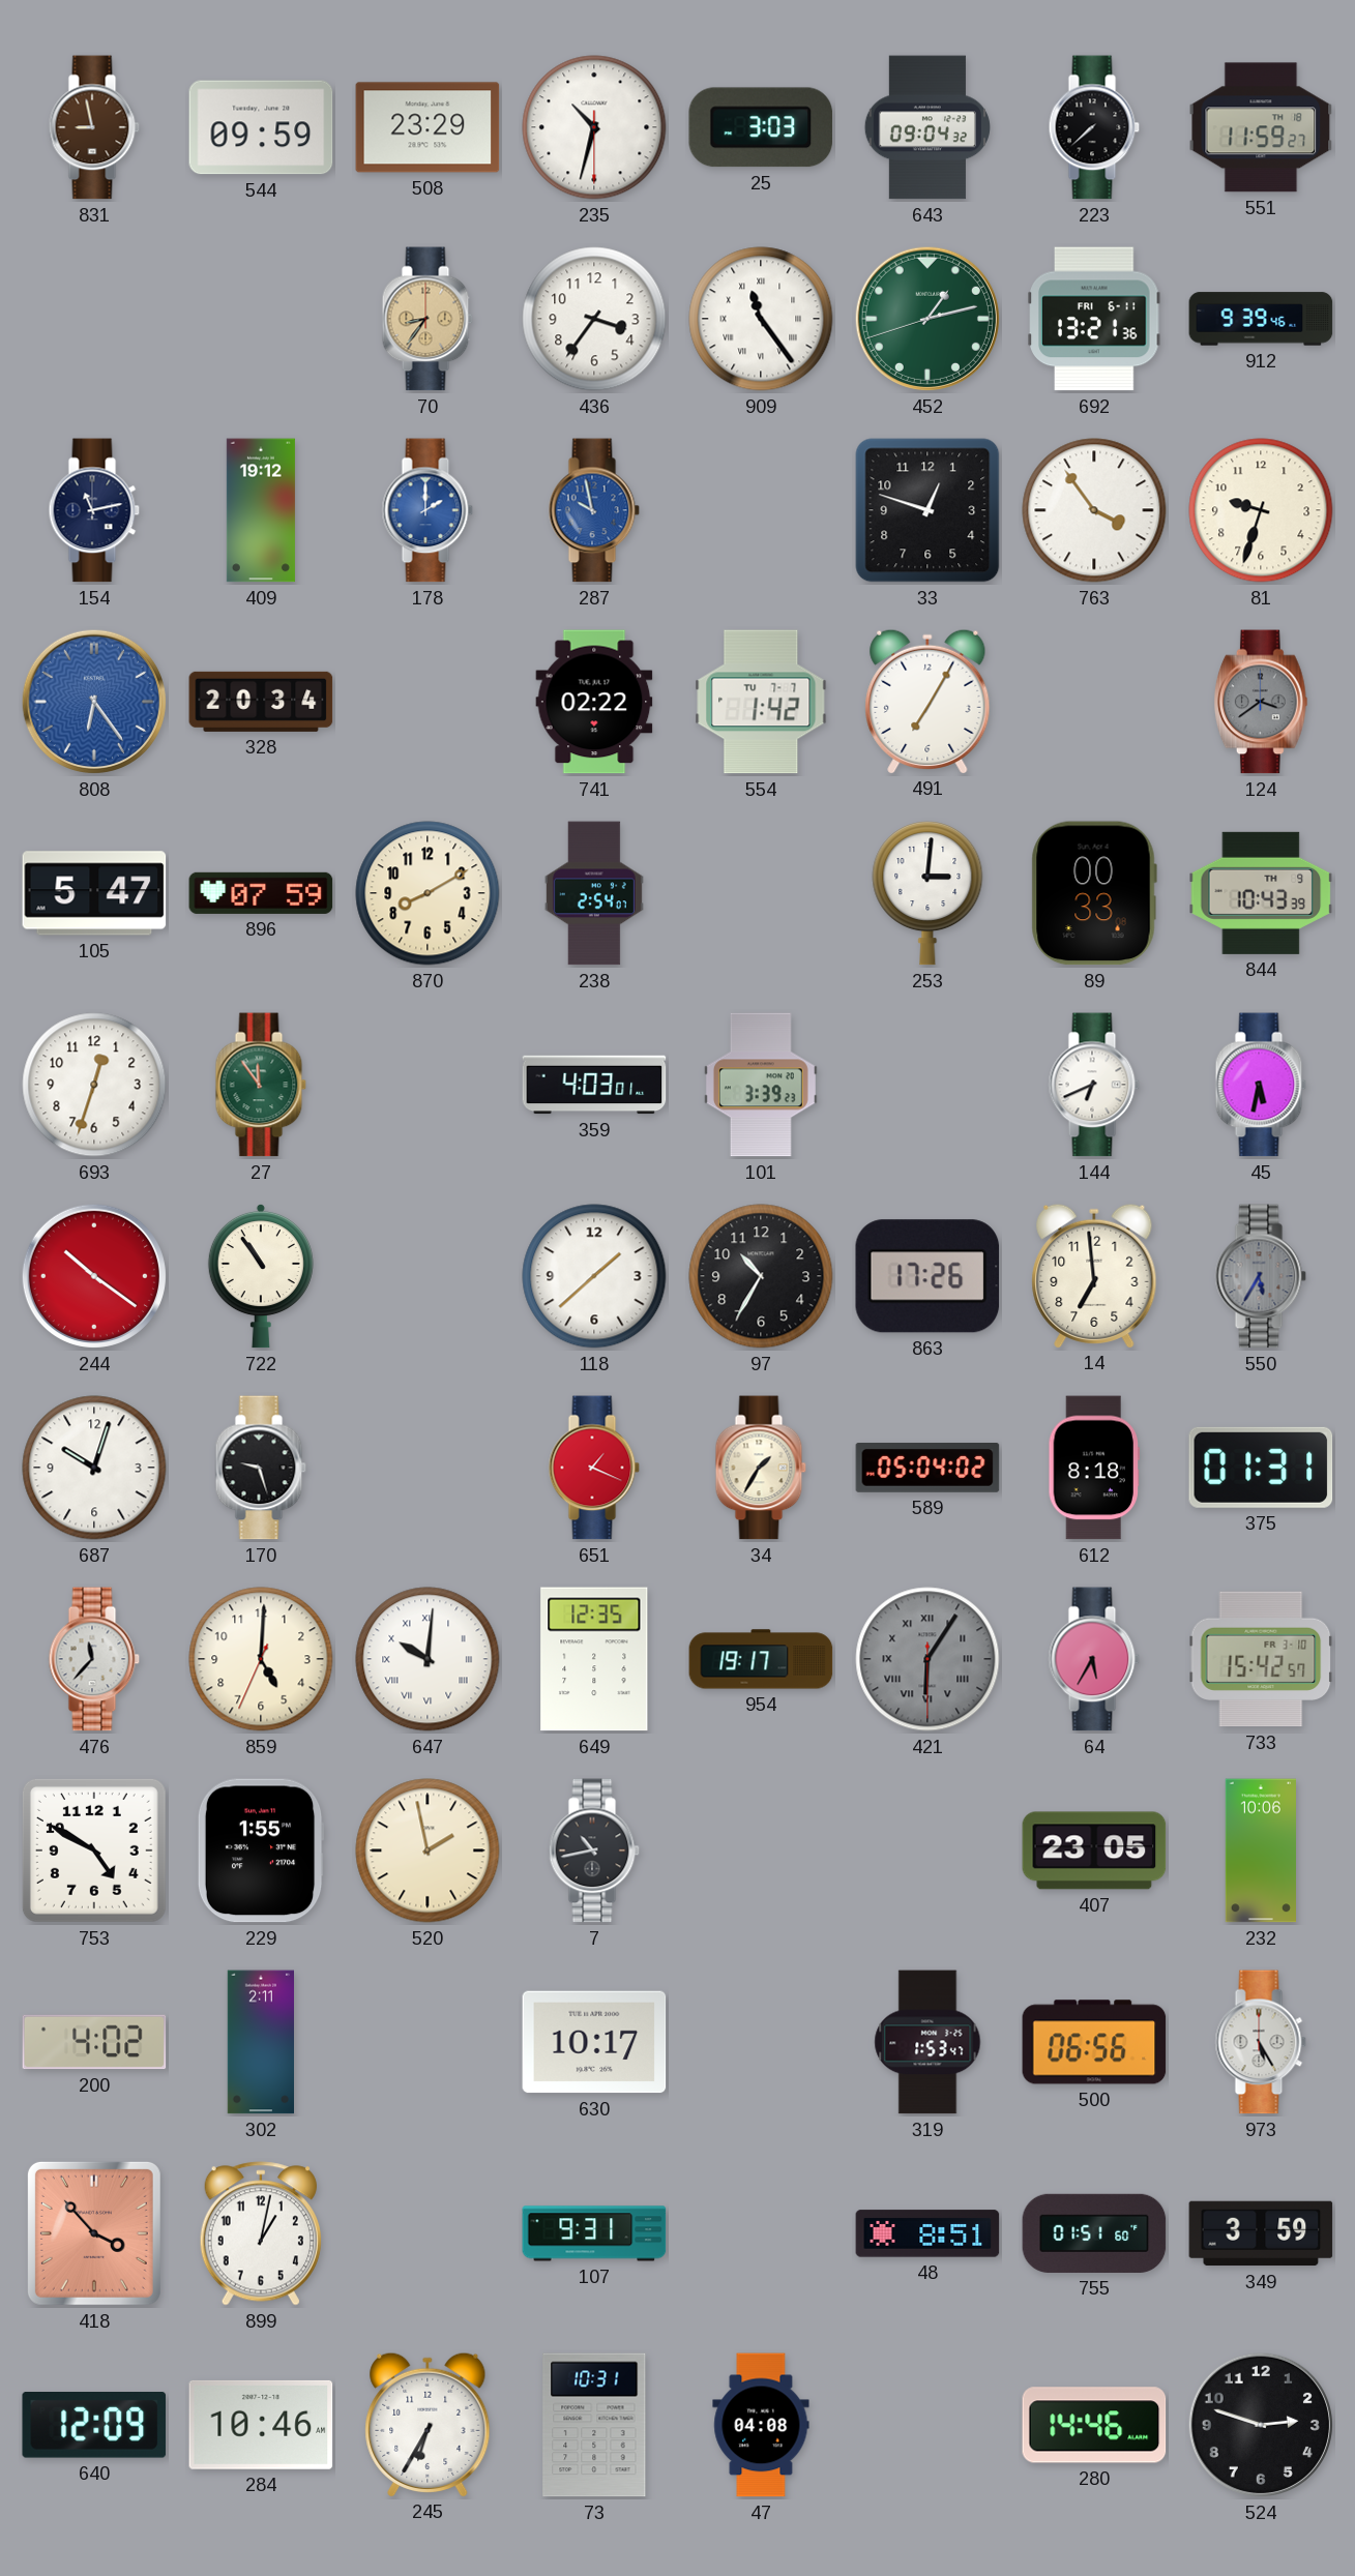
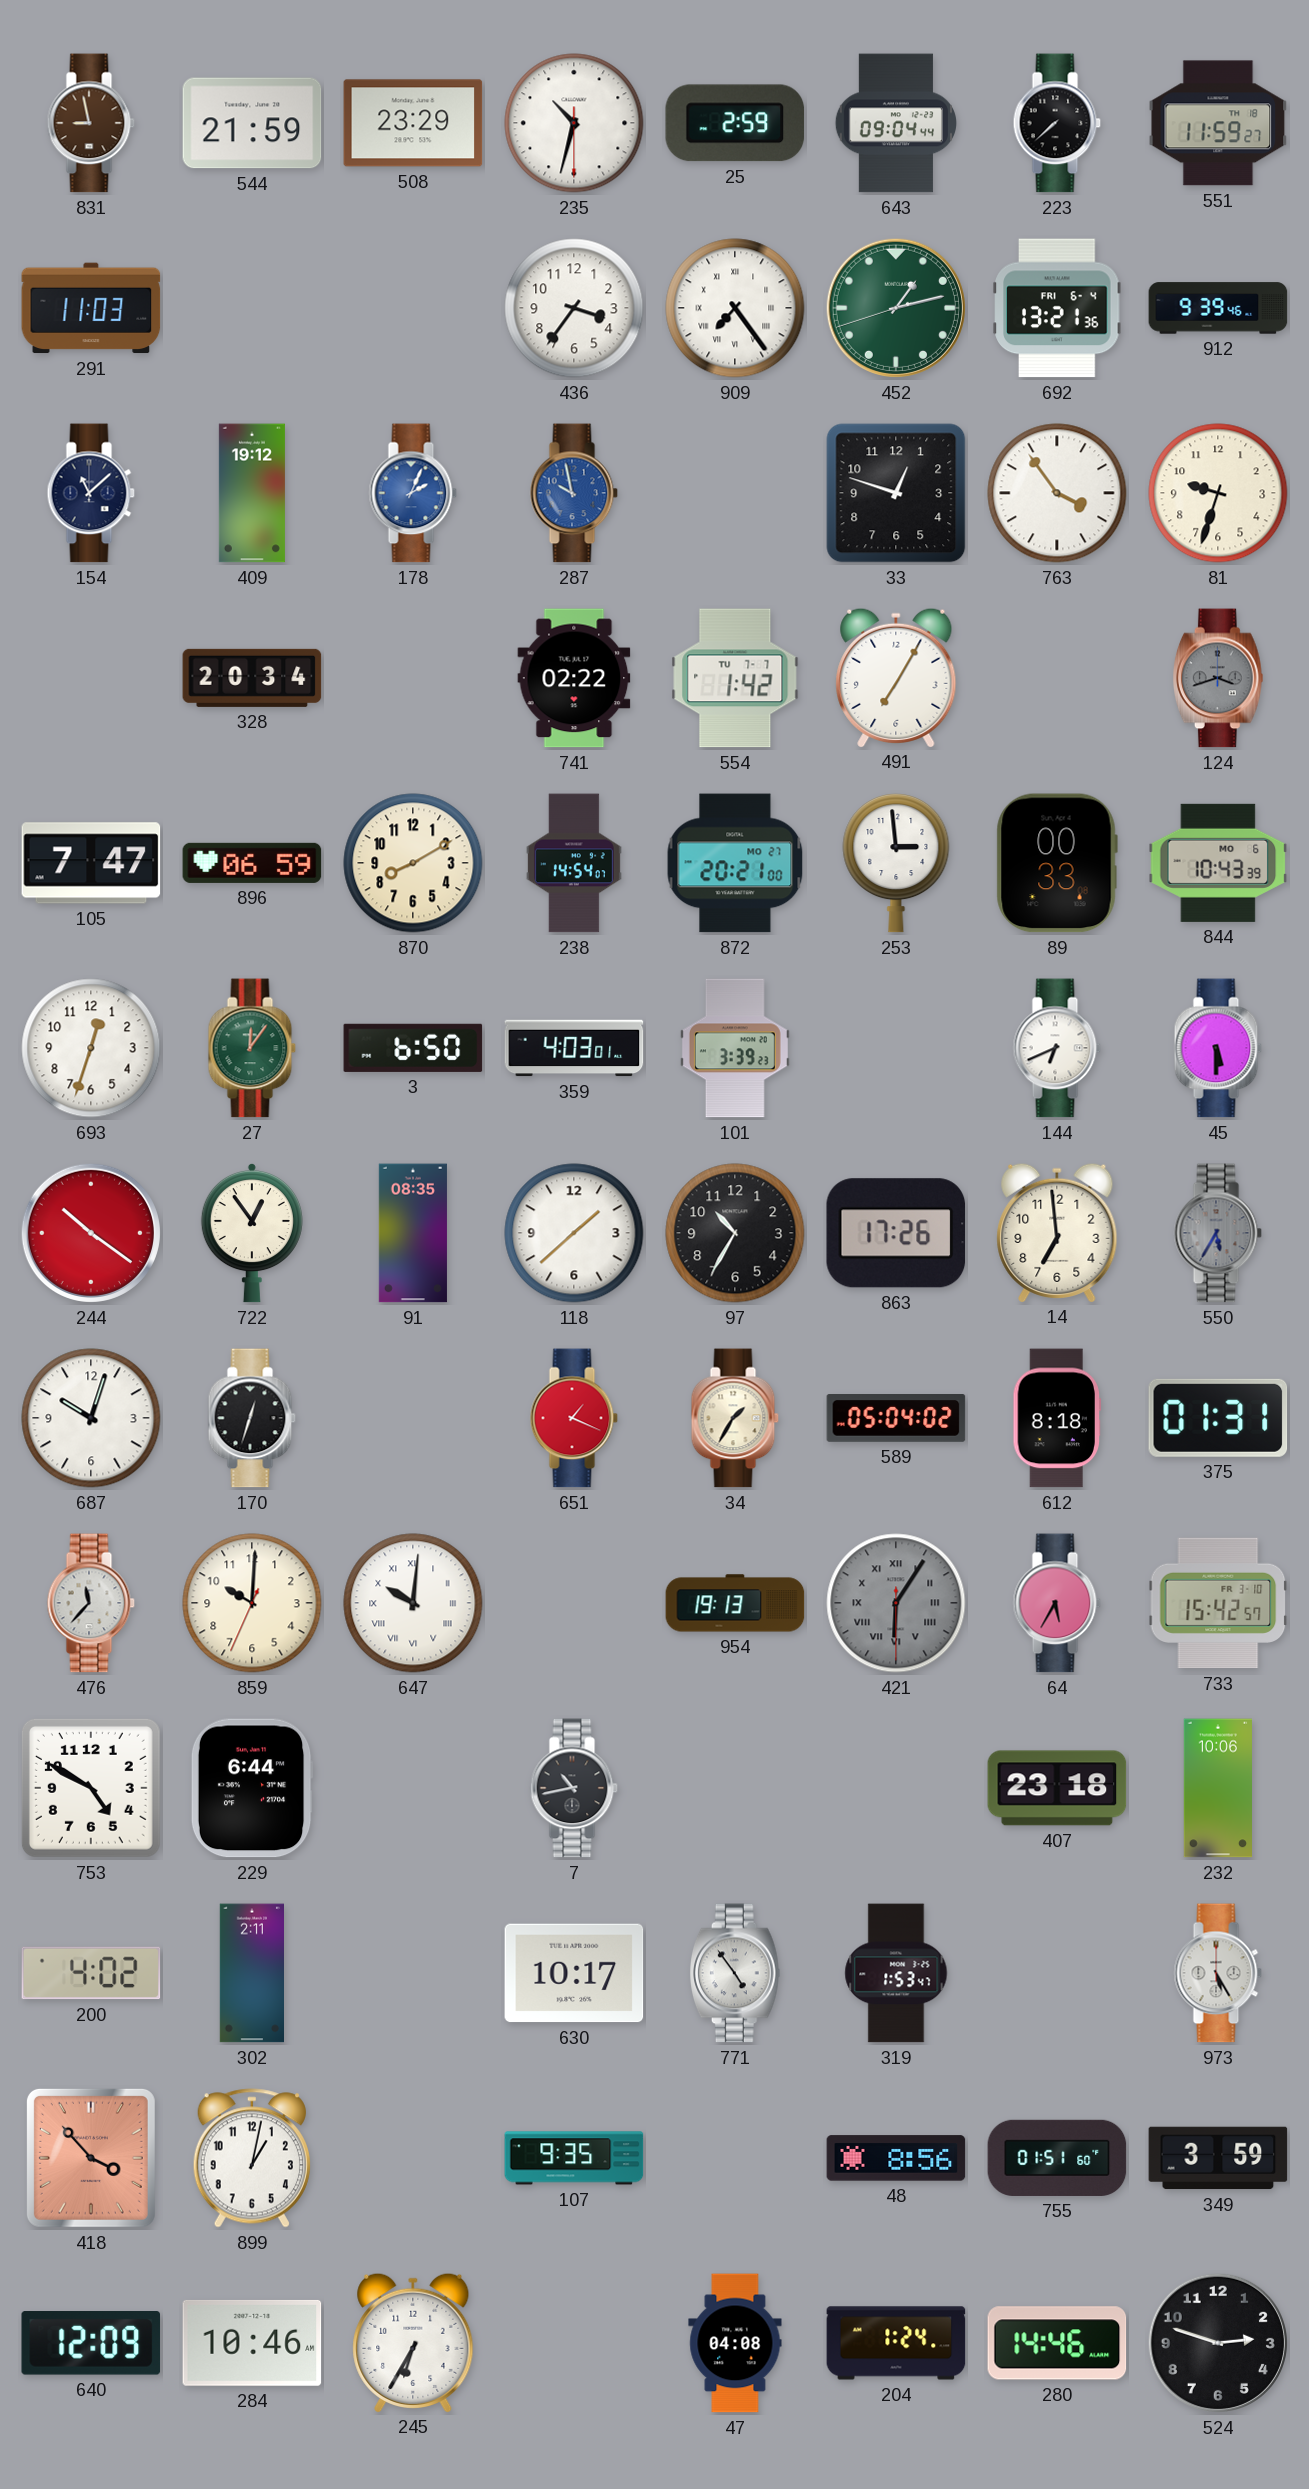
544: 09:59 -> 21:59
25: 3:03 -> 2:59
643: 09:04:32 -> 09:04:44
291: none -> 11:03
70: 8:36 -> none
909: 11:24 -> 7:24
692 date: FRI 6-11 -> FRI 6-4
154: 11:13 -> 11:08
178: 2:00 -> 2:04
808: 6:24 -> none
124: 3:39 -> 3:42
105: 5:47 -> 7:47
896: 07:59 -> 06:59
238: 2:54 -> 14:54
872: none -> 20:21
253: 3:01 -> 2:59
844 date: TH 9 -> MO 6
27: 11:54 -> 12:06
3: none -> 6:50
45: 5:32 -> 5:30
722: 10:54 -> 12:54
91: none -> 08:35
170: 9:27 -> 12:33
859: 5:00 -> 10:00
649: 12:35 -> none
954: 19:17 -> 19:13
229: 1:55 -> 6:44
520: 1:58 -> none
407: 23:05 -> 23:18
771: none -> 4:54
500: 06:56 -> none
107: 9:31 -> 9:35
48: 8:51 -> 8:56
73: 10:31 -> none
204: none -> 1:24
